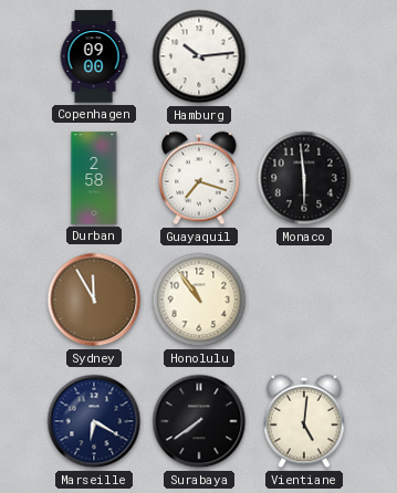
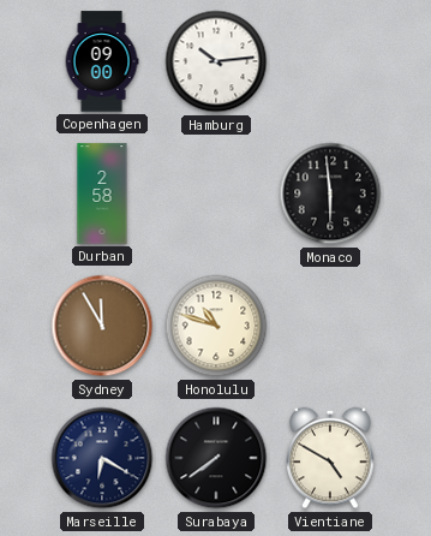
Guayaquil: 7:18 -> none
Honolulu: 10:54 -> 10:48
Vientiane: 5:01 -> 4:50
